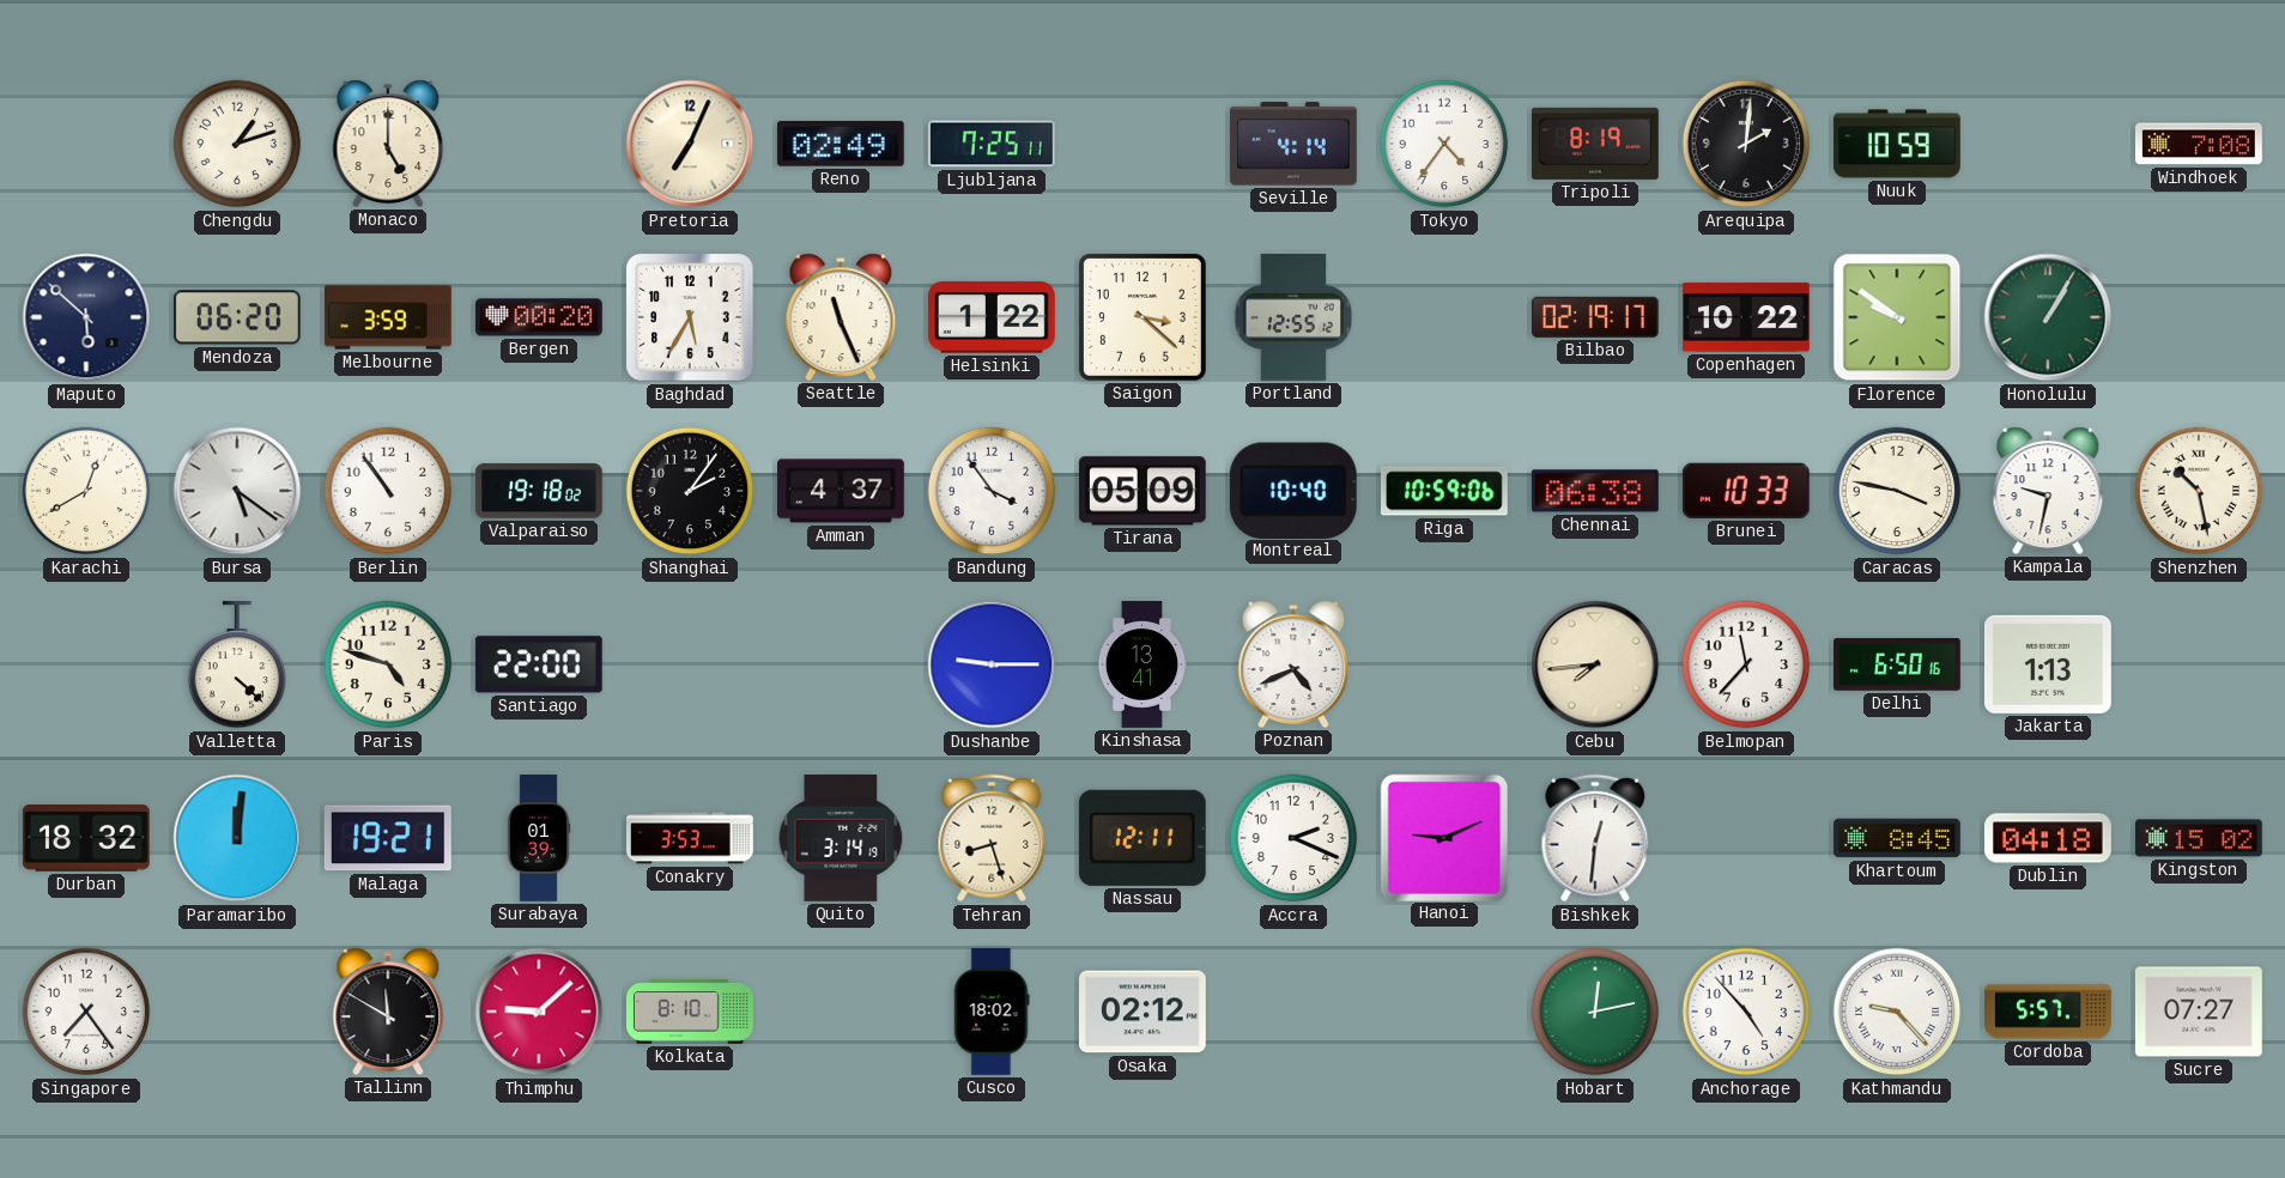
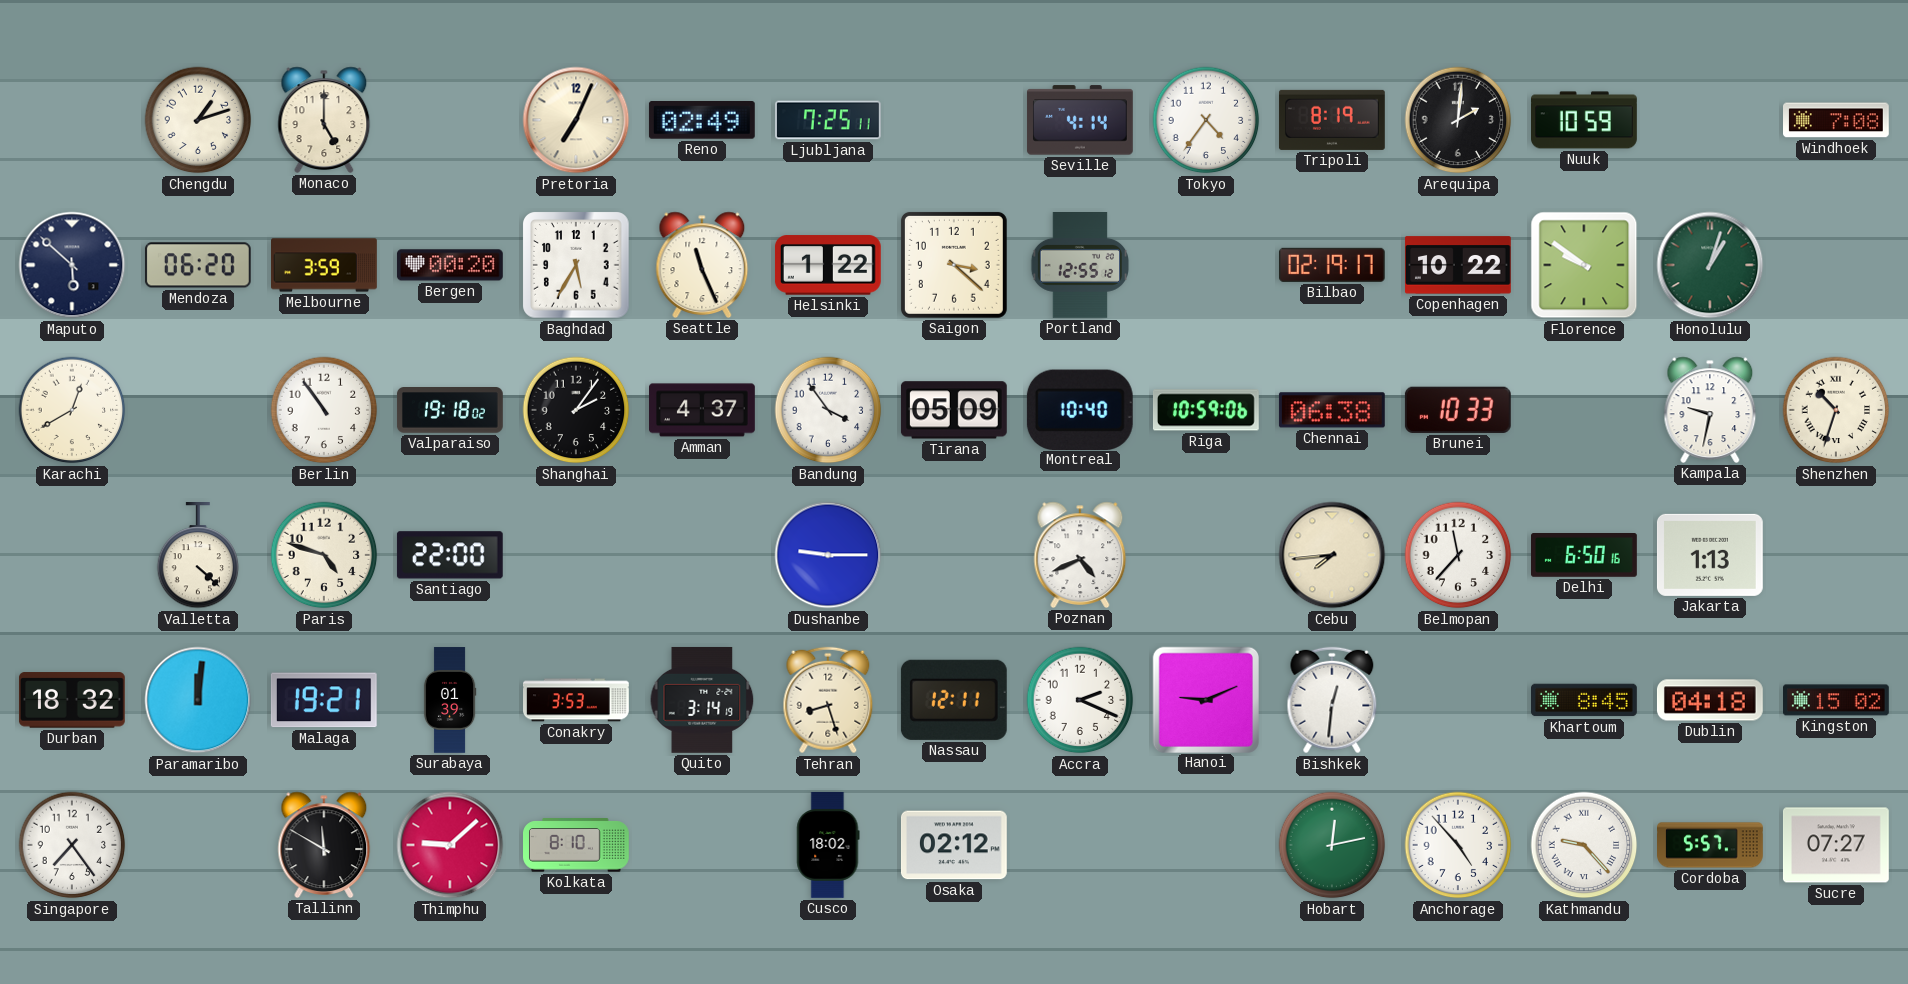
Honolulu: 1:05 -> 1:03
Bursa: 5:21 -> none
Caracas: 3:47 -> none
Shenzhen: 10:28 -> 10:33
Kinshasa: 13:41 -> none
